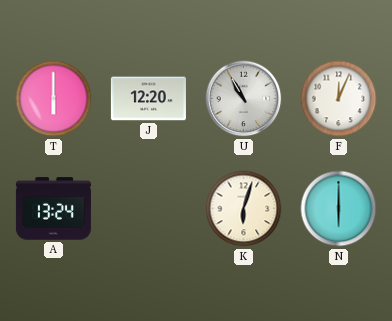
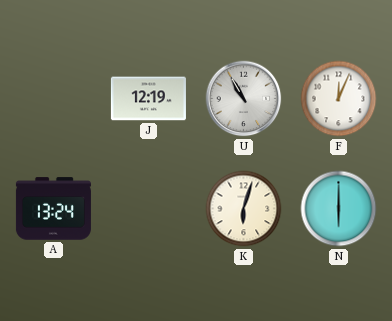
T: 6:00 -> none
J: 12:20 -> 12:19
